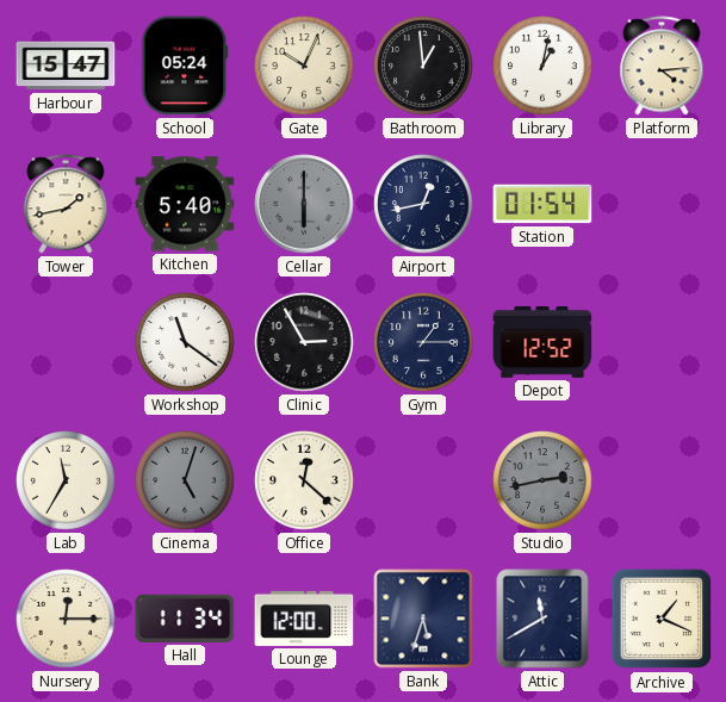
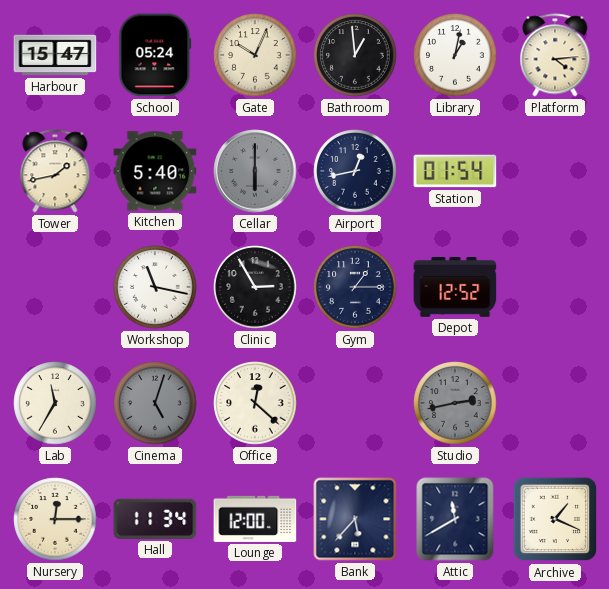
Workshop: 11:21 -> 11:17
Bank: 5:33 -> 5:37
